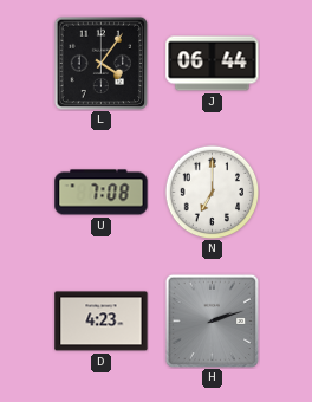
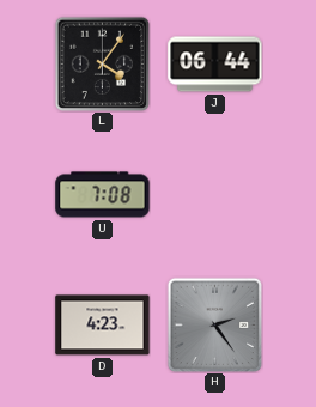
N: 7:00 -> none
H: 2:12 -> 2:24
